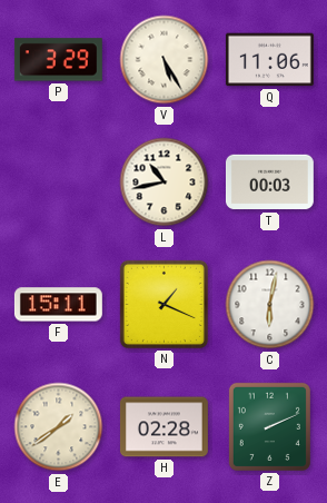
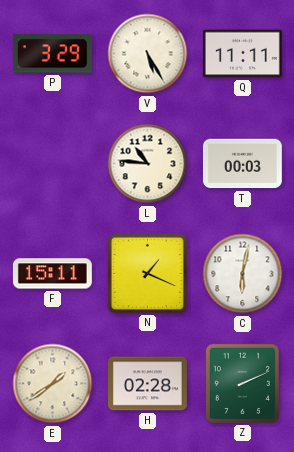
Q: 11:06 -> 11:11
L: 10:43 -> 10:46
